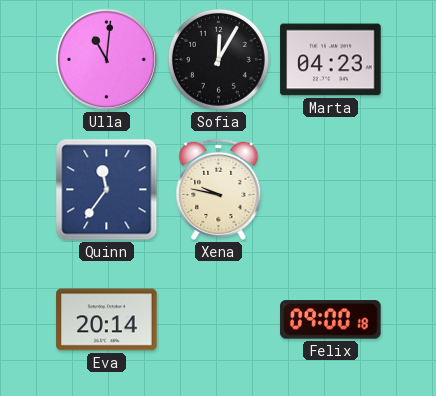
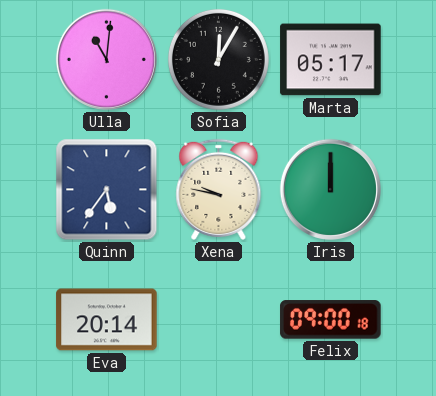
Marta: 04:23 -> 05:17
Quinn: 11:36 -> 5:36
Iris: none -> 12:00
